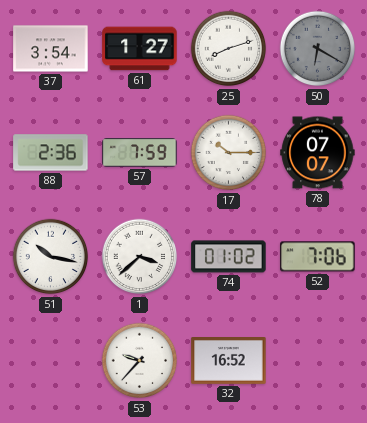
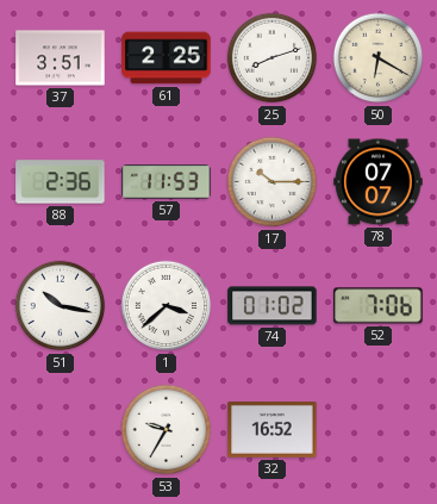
37: 3:54 -> 3:51
61: 1:27 -> 2:25
50 dial: grey -> cream
57: 7:59 -> 11:53
53: 9:37 -> 9:35
